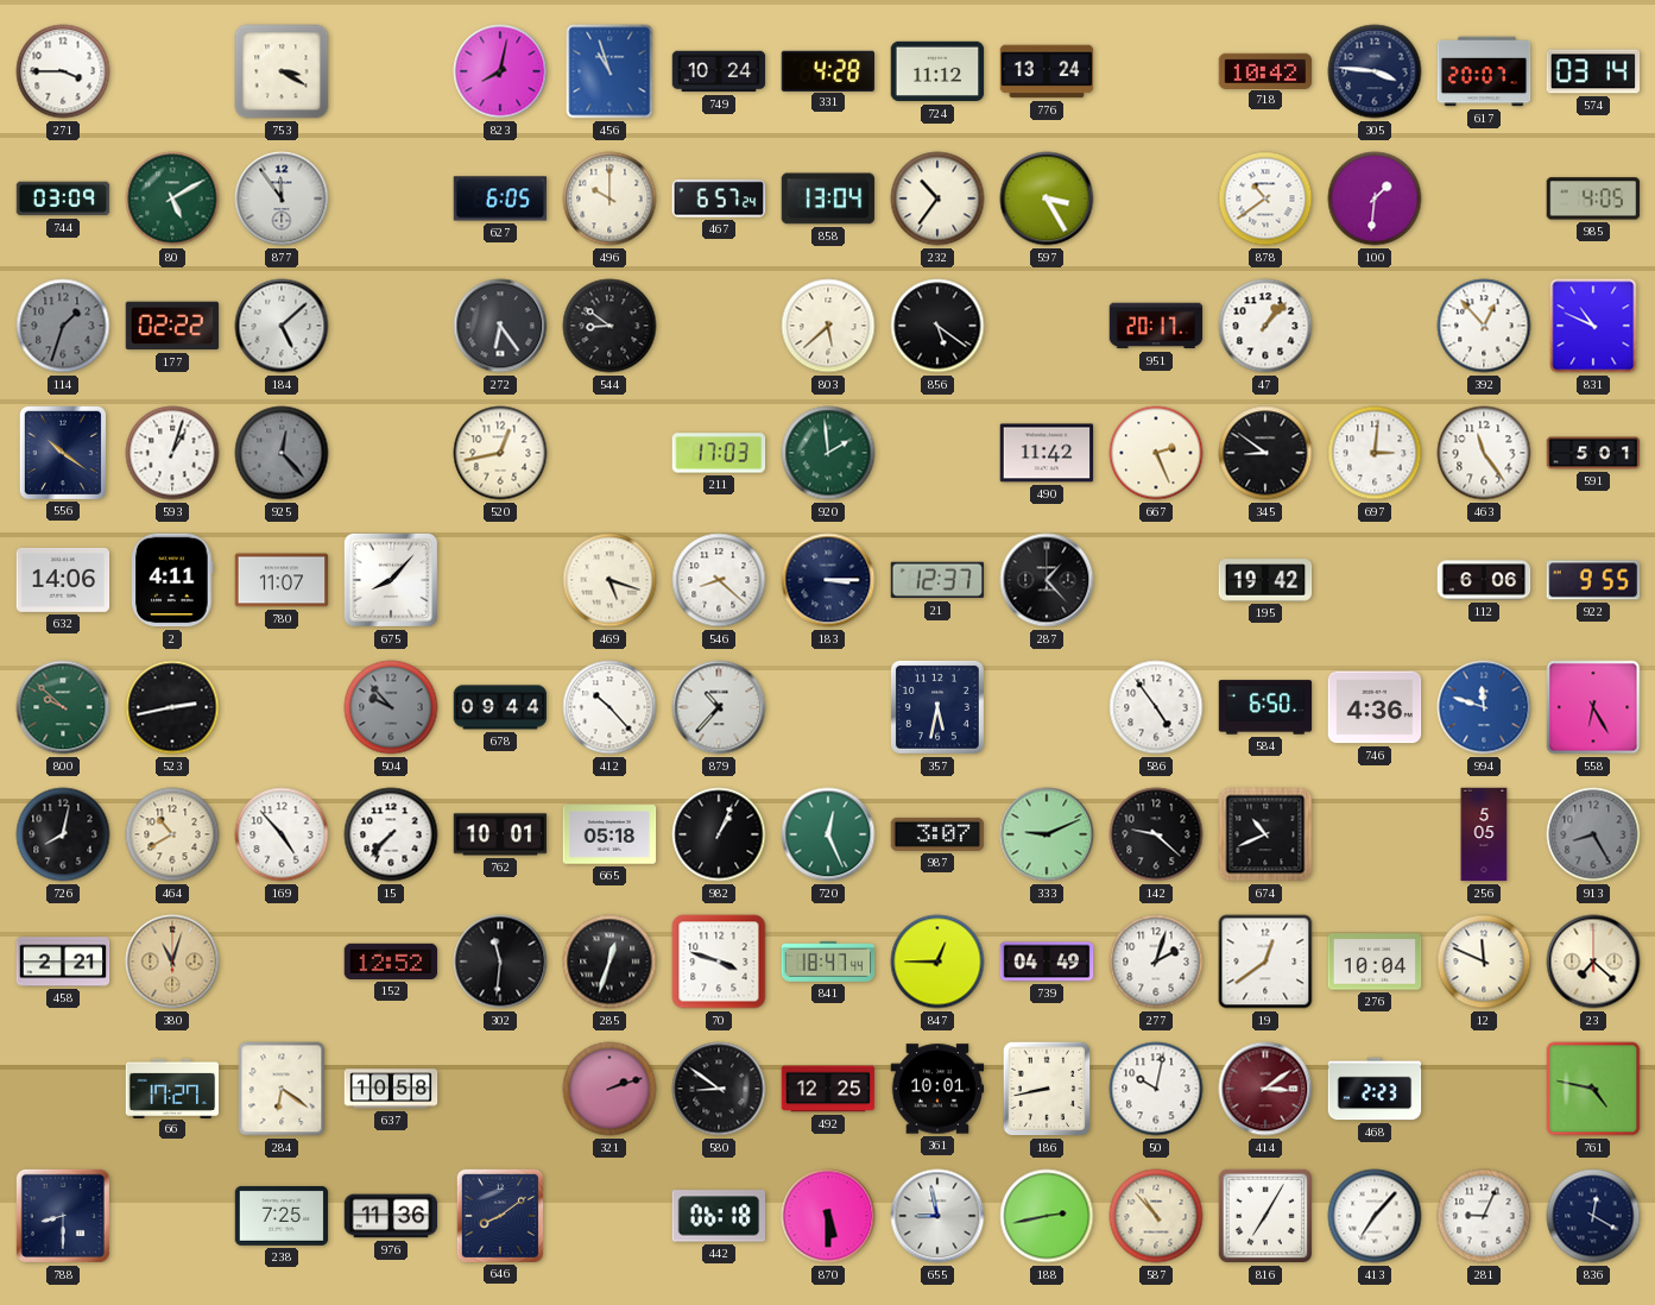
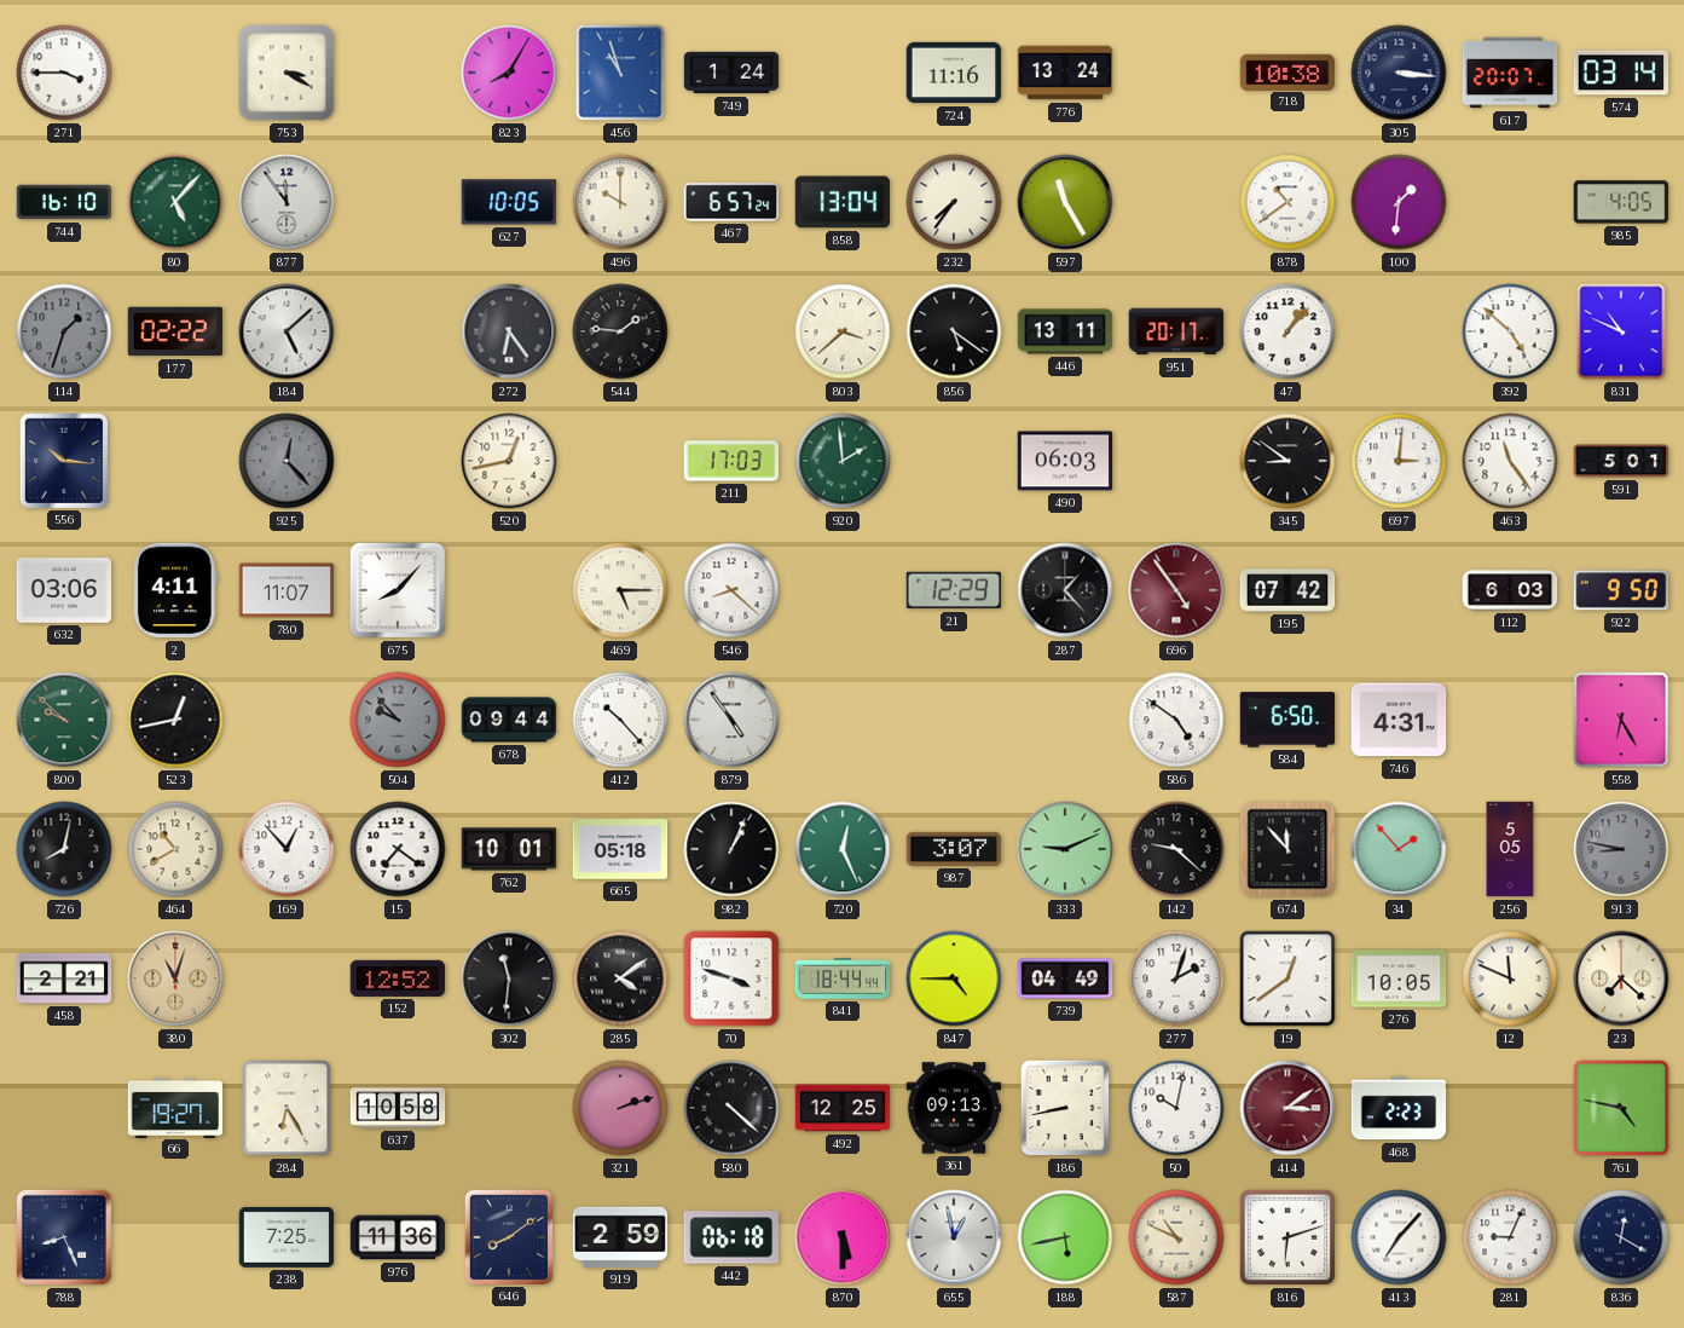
823: 8:02 -> 8:05
749: 10:24 -> 1:24
331: 4:28 -> none
724: 11:12 -> 11:16
718: 10:42 -> 10:38
305: 3:46 -> 3:16
744: 03:09 -> 16:10
80: 5:10 -> 5:07
627: 6:05 -> 10:05
232: 10:36 -> 7:36
597: 3:25 -> 11:25
544: 8:51 -> 1:46
803: 5:38 -> 3:38
446: none -> 13:11
392: 12:53 -> 4:52
556: 10:21 -> 10:16
593: 1:03 -> none
490: 11:42 -> 06:03
667: 2:26 -> none
632: 14:06 -> 03:06
469: 5:18 -> 5:15
183: 3:15 -> none
21: 12:37 -> 12:29
696: none -> 4:54
195: 19:42 -> 07:42
112: 6:06 -> 6:03
922: 9:55 -> 9:50
523: 2:43 -> 12:43
879: 10:37 -> 4:54
357: 5:32 -> none
586: 4:54 -> 4:51
746: 4:36 -> 4:31
994: 11:48 -> none
169: 4:53 -> 12:53
15: 7:37 -> 7:21
674: 10:41 -> 11:53
34: none -> 1:53
913: 8:25 -> 8:47
285: 12:33 -> 4:09
841: 18:47 -> 18:44
847: 12:45 -> 4:45
276: 10:04 -> 10:05
66: 17:27 -> 19:27
284: 6:21 -> 6:25
580: 8:51 -> 4:22
361: 10:01 -> 09:13
788: 8:30 -> 8:26
919: none -> 2:59
655: 8:58 -> 12:58
188: 2:43 -> 5:43
587: 10:53 -> 10:49
816: 7:05 -> 6:12
